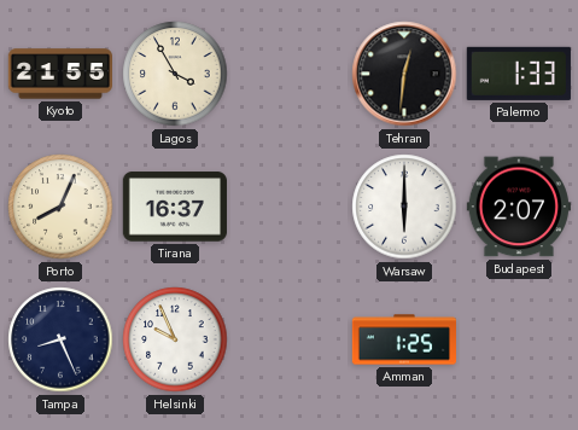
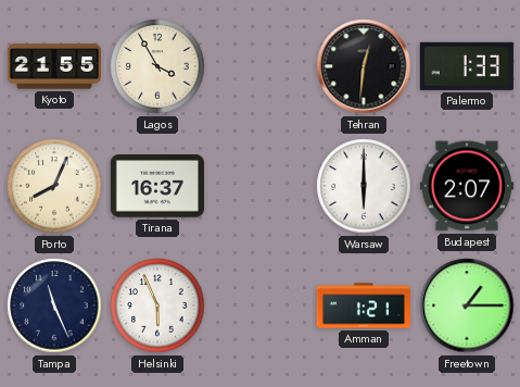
Tampa: 8:26 -> 11:26
Helsinki: 9:56 -> 5:56
Amman: 1:25 -> 1:21
Freetown: none -> 1:15
